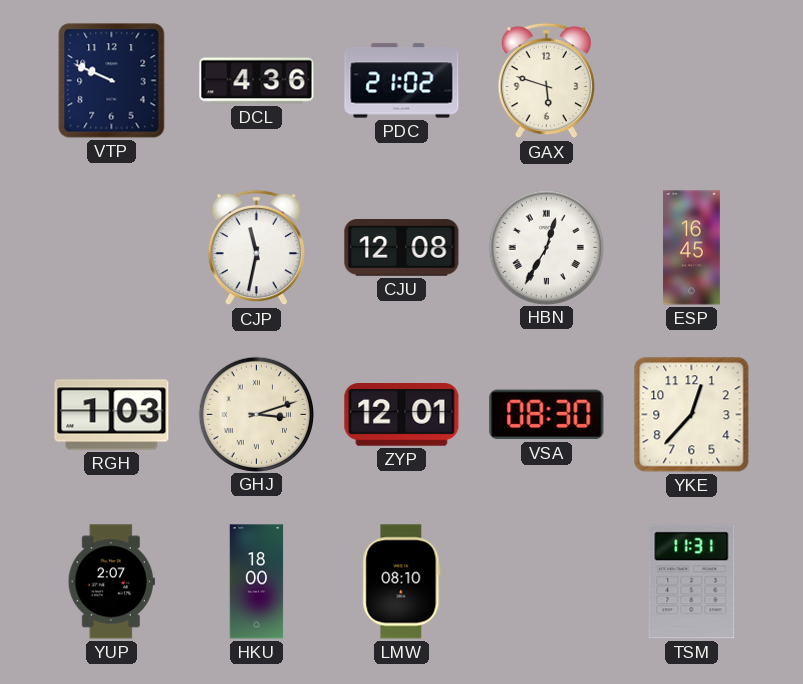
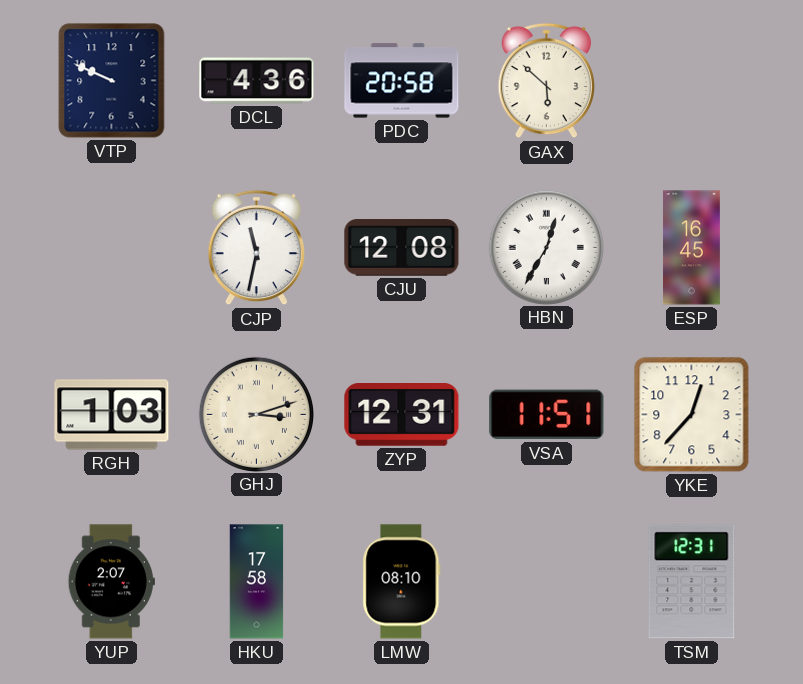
PDC: 21:02 -> 20:58
GAX: 5:48 -> 5:52
ZYP: 12:01 -> 12:31
VSA: 08:30 -> 11:51
HKU: 18:00 -> 17:58
TSM: 11:31 -> 12:31
